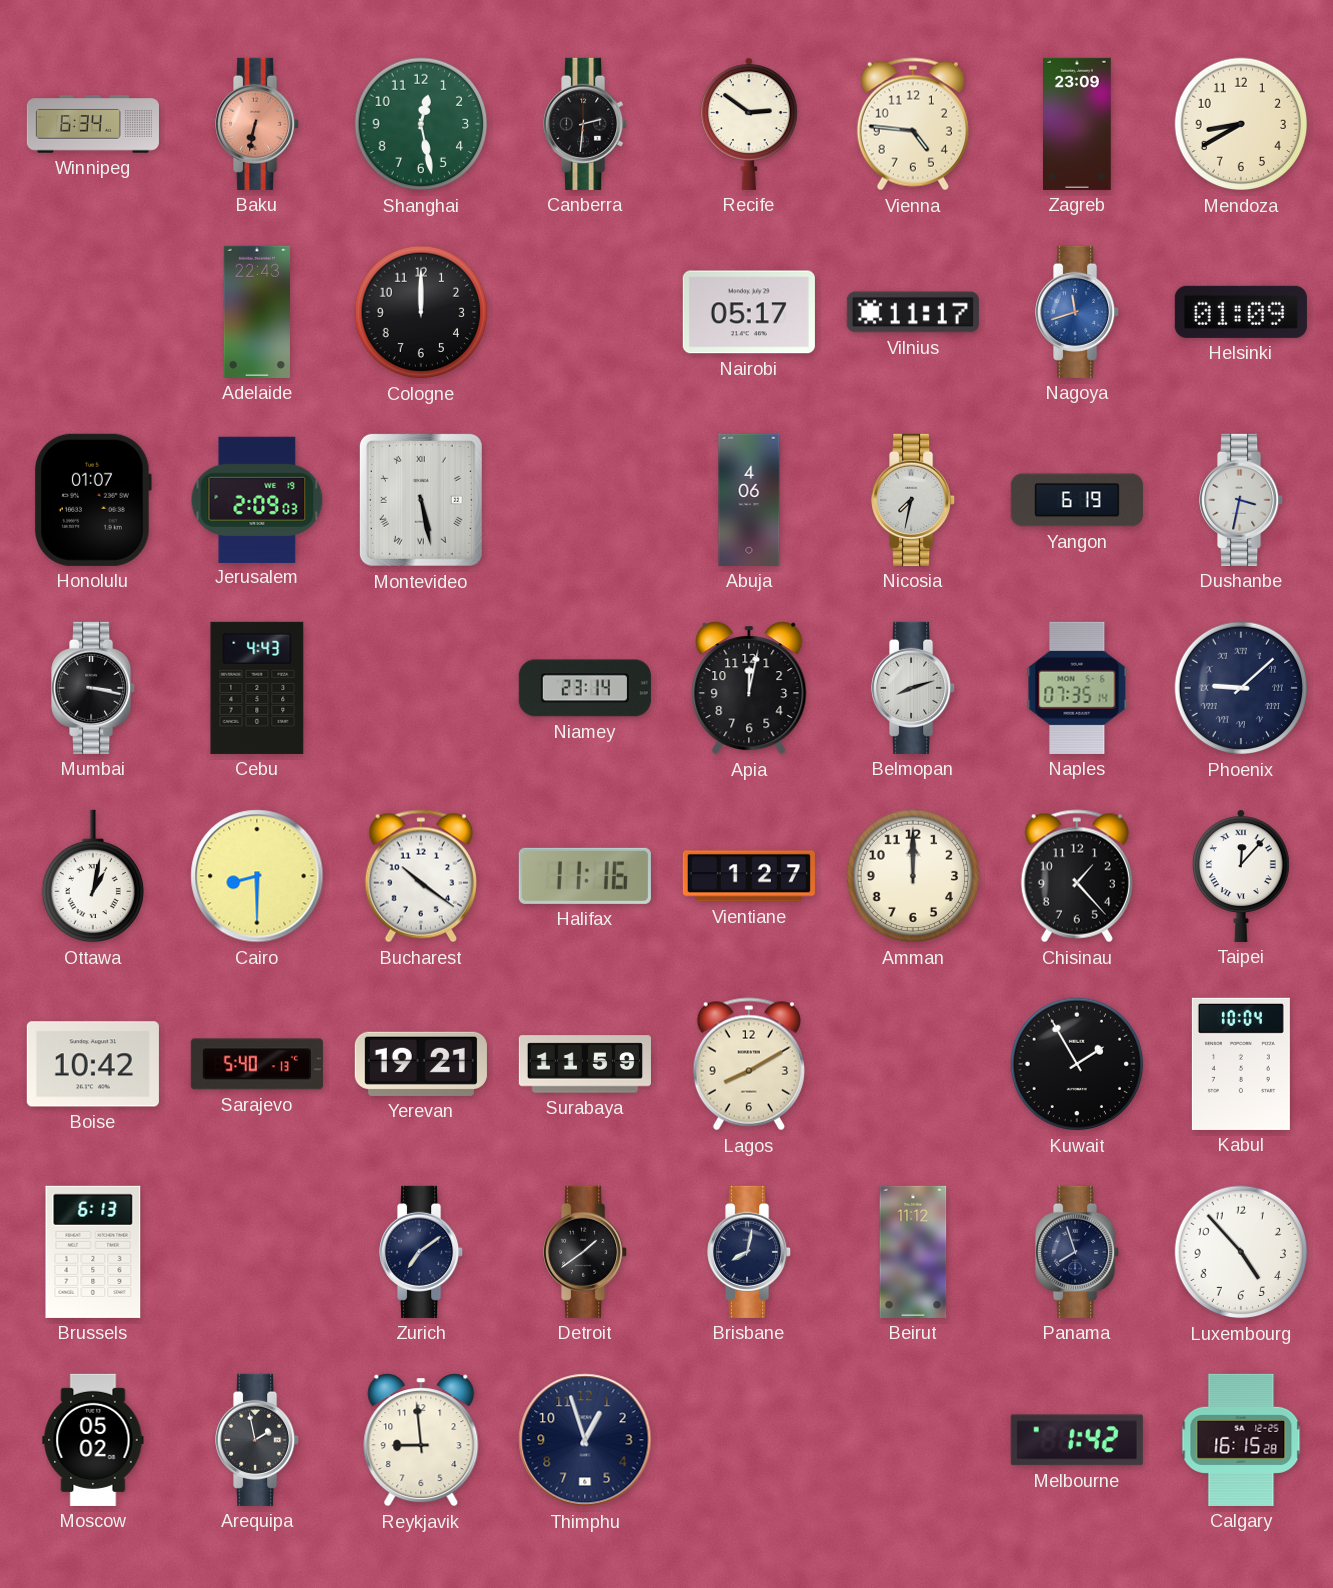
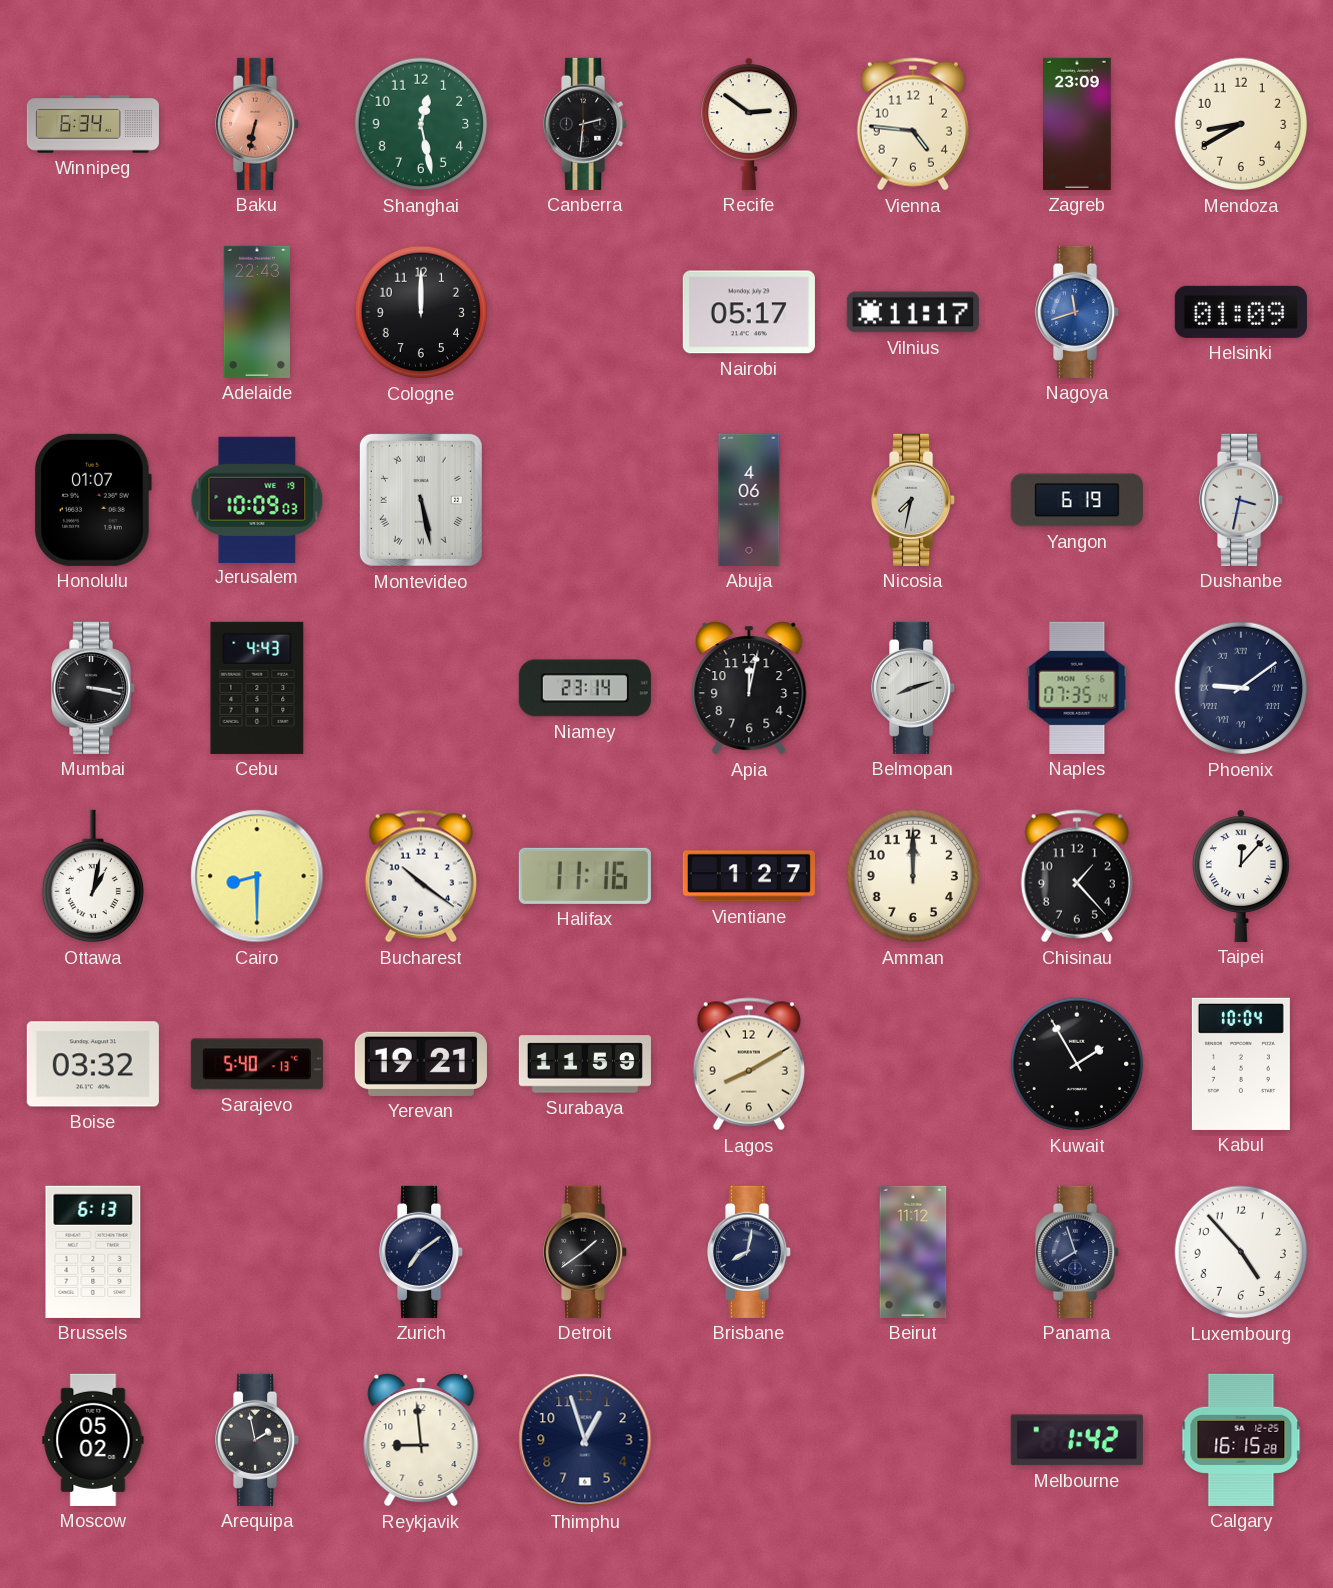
Jerusalem: 2:09 -> 10:09
Phoenix: 9:08 -> 9:09
Boise: 10:42 -> 03:32
